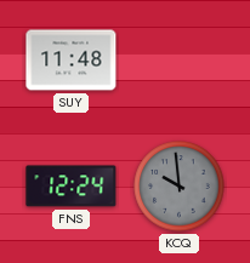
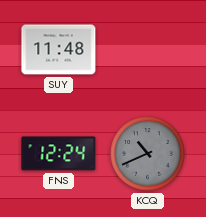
KCQ: 9:59 -> 10:41
